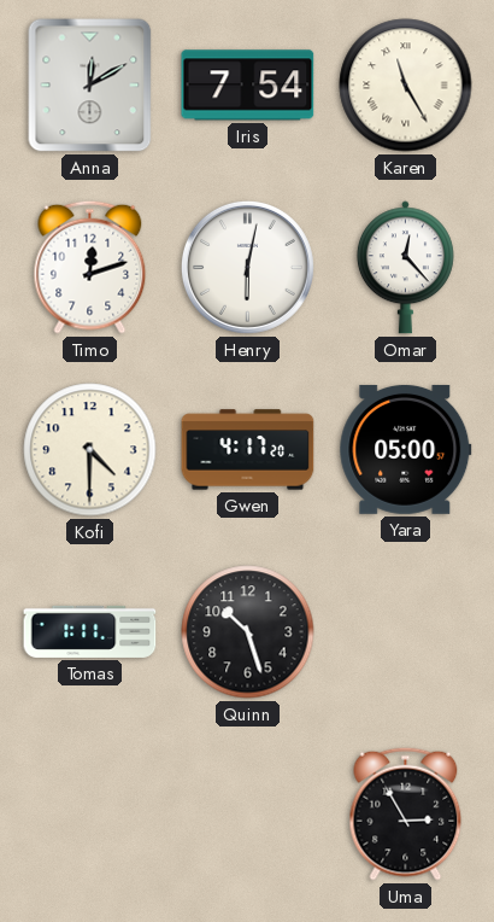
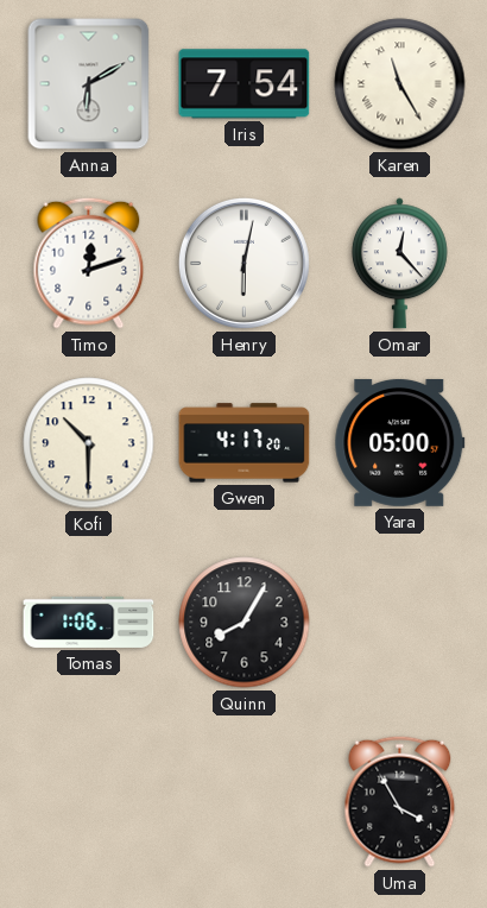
Anna: 12:10 -> 6:10
Kofi: 4:30 -> 10:30
Tomas: 1:11 -> 1:06
Quinn: 10:27 -> 8:05
Uma: 2:55 -> 3:55
